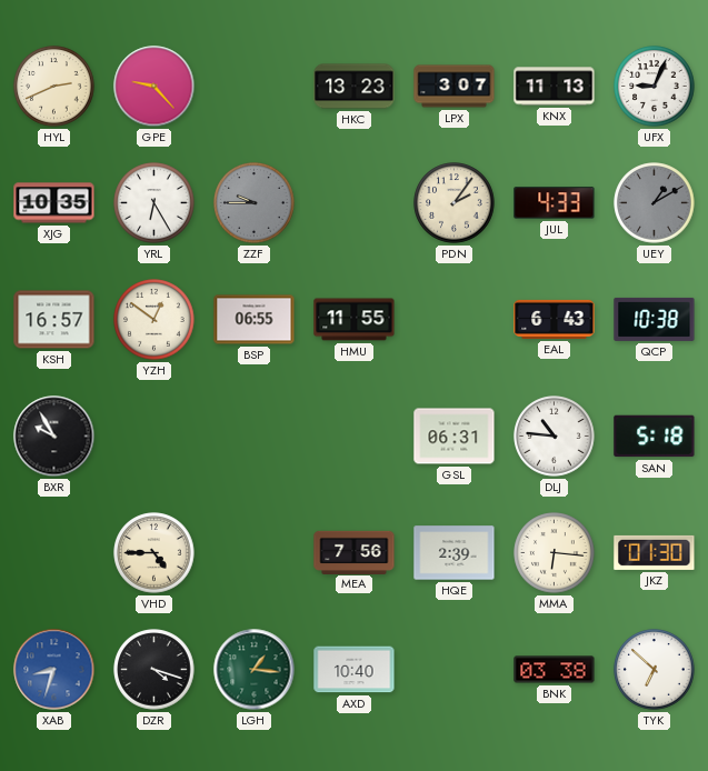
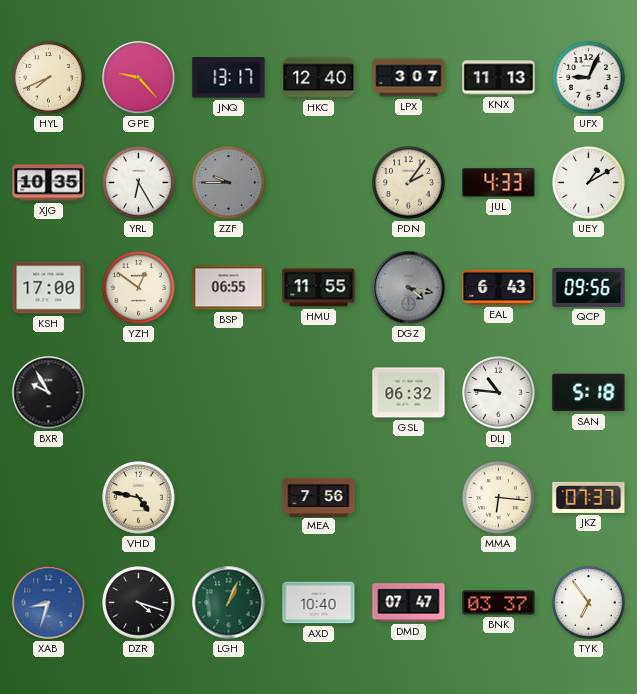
HYL: 2:41 -> 7:41
JNQ: none -> 13:17
HKC: 13:23 -> 12:40
UEY dial: grey -> white
KSH: 16:57 -> 17:00
DGZ: none -> 4:17
QCP: 10:38 -> 09:56
GSL: 06:31 -> 06:32
VHD: 4:45 -> 4:47
HQE: 2:39 -> none
JKZ: 01:30 -> 07:37
LGH: 1:16 -> 1:04
DMD: none -> 07:47
BNK: 03:38 -> 03:37
TYK: 6:52 -> 6:54
